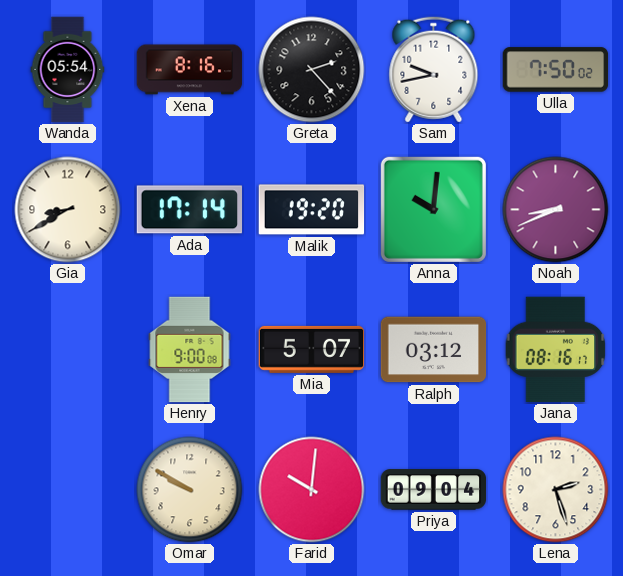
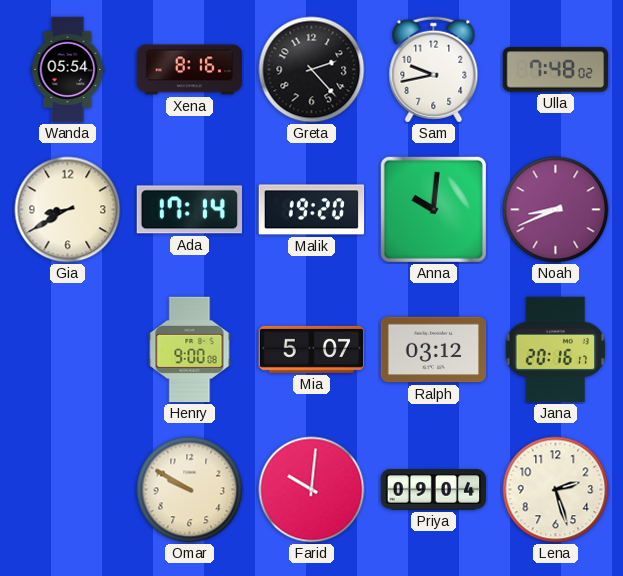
Ulla: 7:50 -> 7:48
Jana: 08:16 -> 20:16
